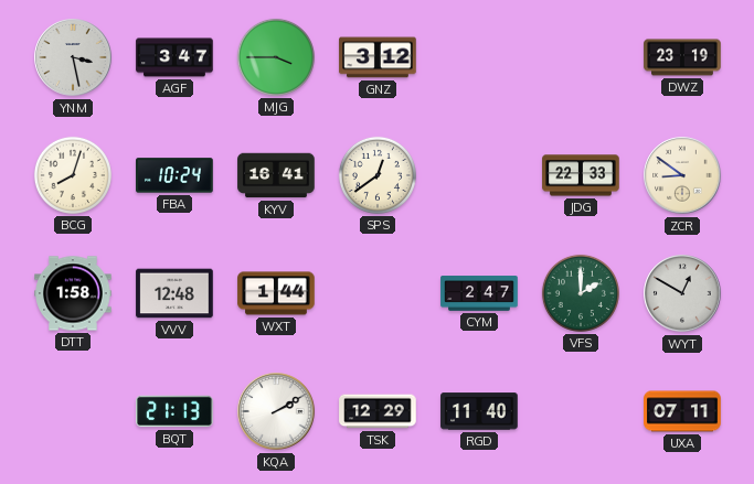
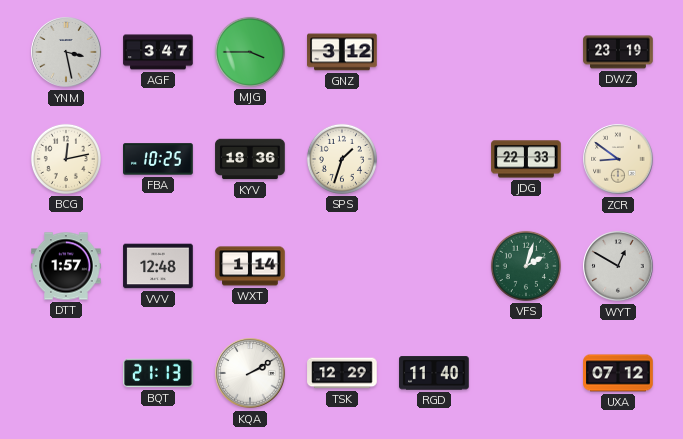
BCG: 8:03 -> 12:13
FBA: 10:24 -> 10:25
KYV: 16:41 -> 18:36
SPS: 12:39 -> 1:33
DTT: 1:58 -> 1:57
WXT: 1:44 -> 1:14
CYM: 2:47 -> none
VFS: 2:00 -> 2:03
UXA: 07:11 -> 07:12
